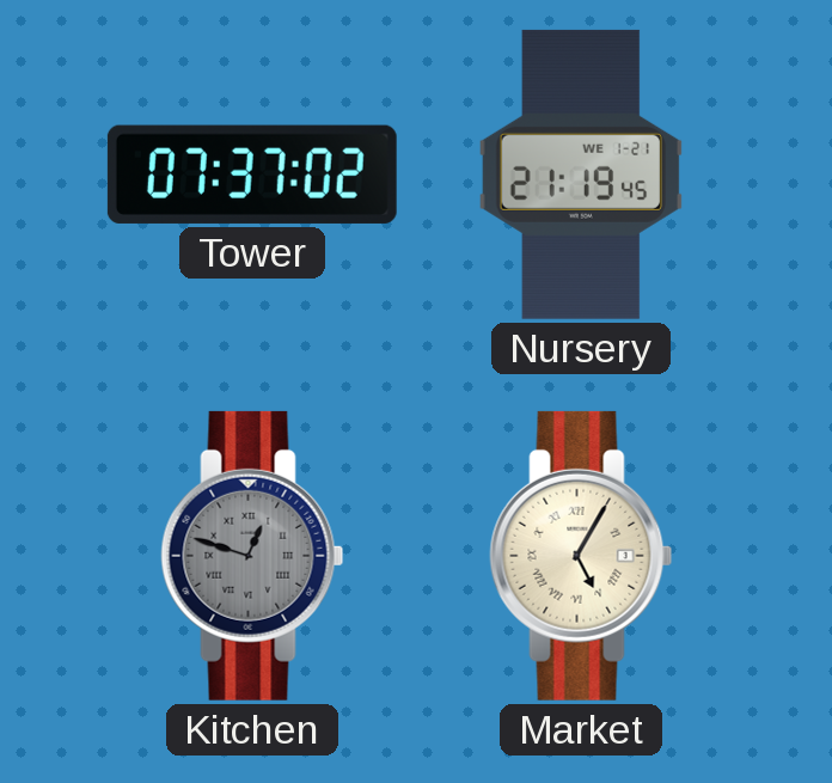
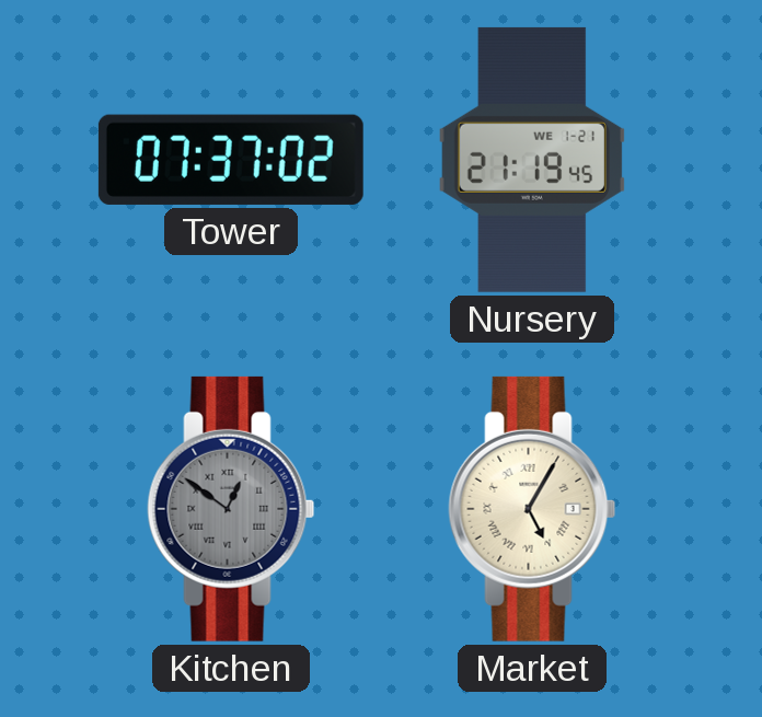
Kitchen: 12:48 -> 12:51
